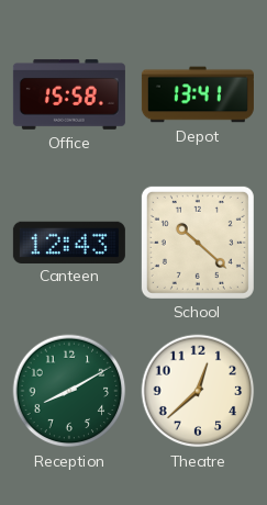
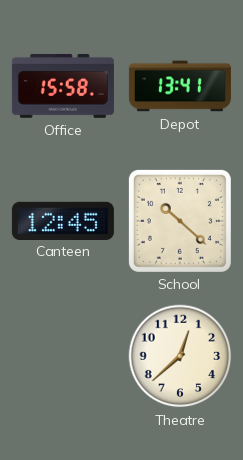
Canteen: 12:43 -> 12:45
Reception: 8:10 -> none
